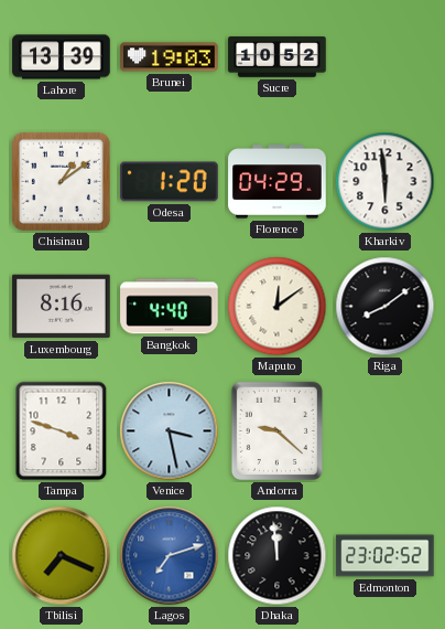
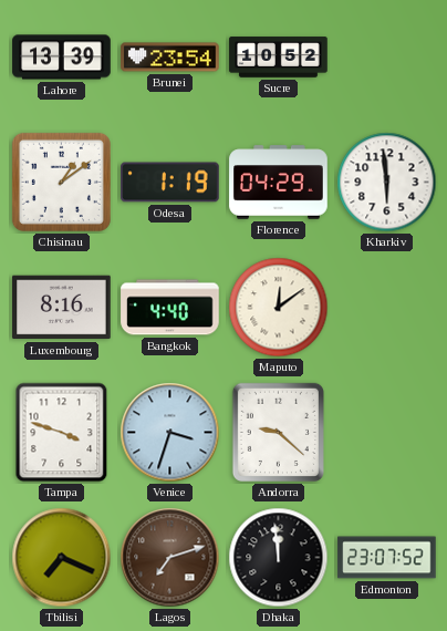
Brunei: 19:03 -> 23:54
Odesa: 1:20 -> 1:19
Riga: 8:09 -> none
Venice: 3:28 -> 3:33
Lagos dial: blue -> brown
Edmonton: 23:02 -> 23:07
